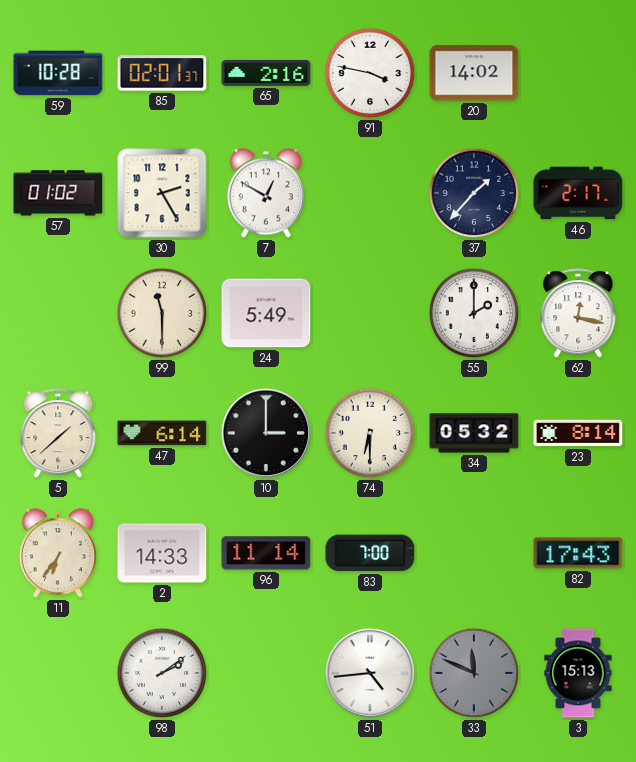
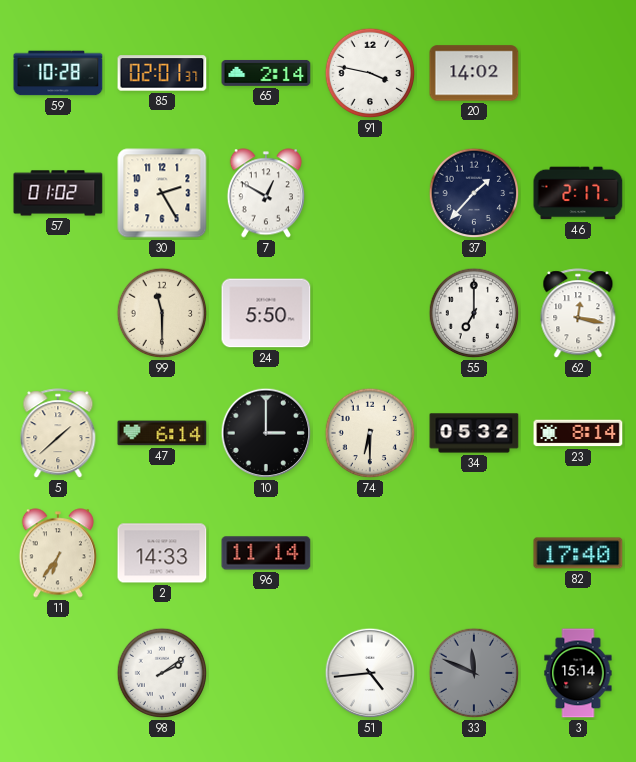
65: 2:16 -> 2:14
24: 5:49 -> 5:50
55: 2:00 -> 7:00
83: 7:00 -> none
82: 17:43 -> 17:40
3: 15:13 -> 15:14
